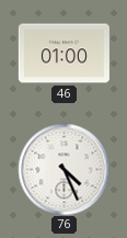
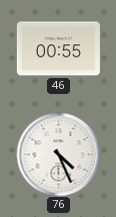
46: 01:00 -> 00:55
